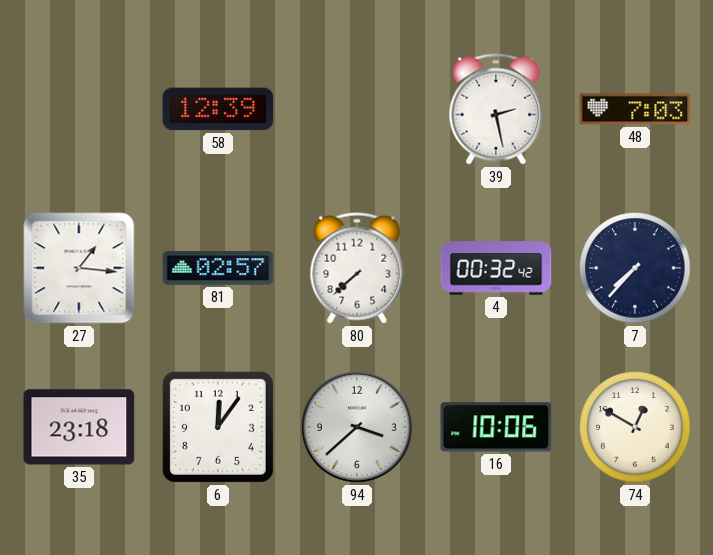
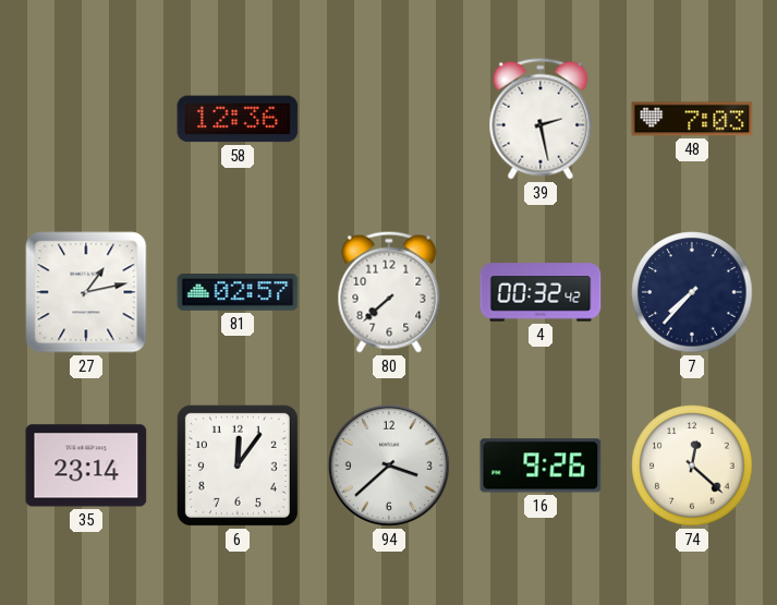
58: 12:39 -> 12:36
27: 1:16 -> 1:13
35: 23:18 -> 23:14
16: 10:06 -> 9:26
74: 12:50 -> 12:22
